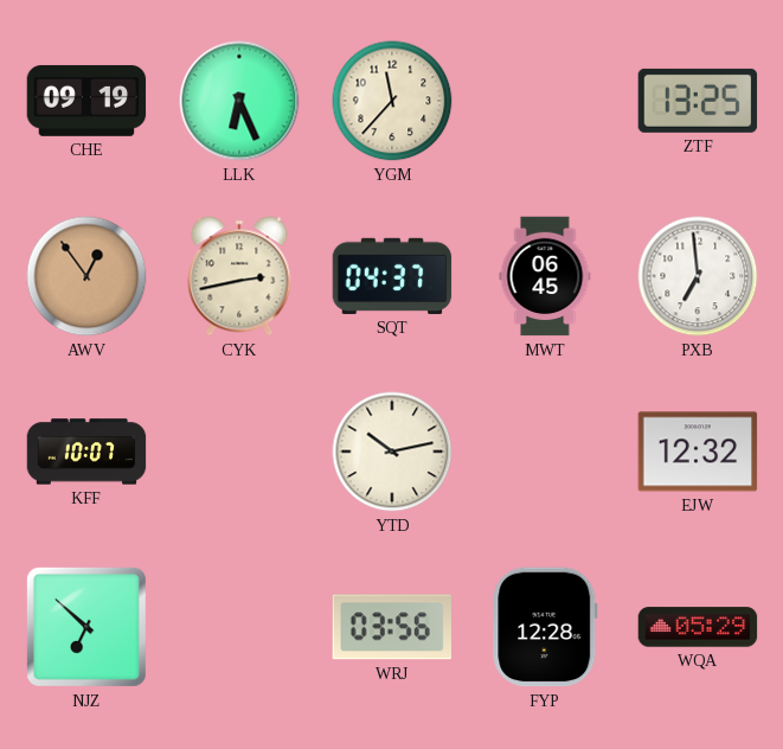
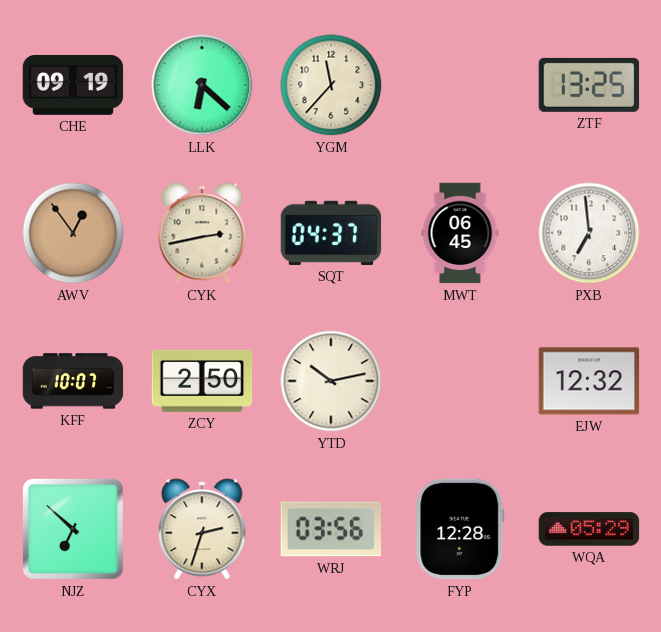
LLK: 6:26 -> 6:22
ZCY: none -> 2:50
CYX: none -> 2:33
